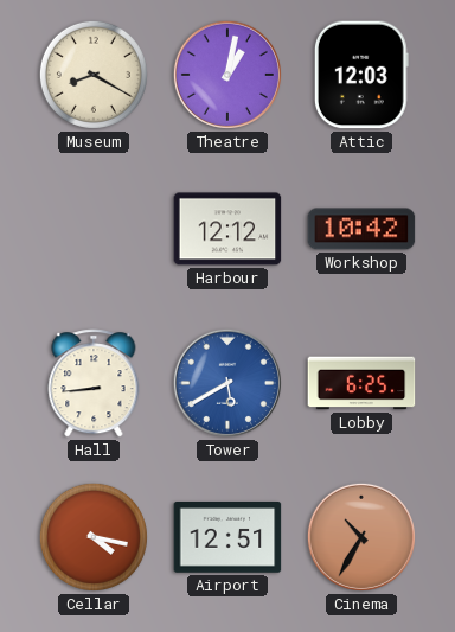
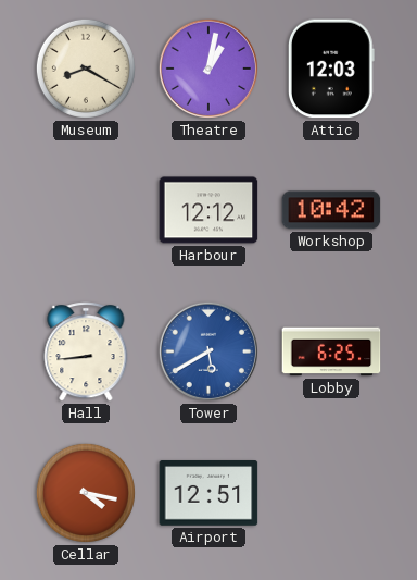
Cinema: 10:35 -> none
